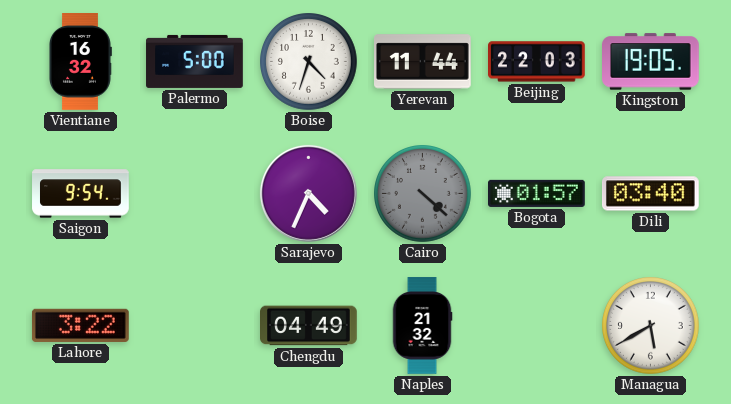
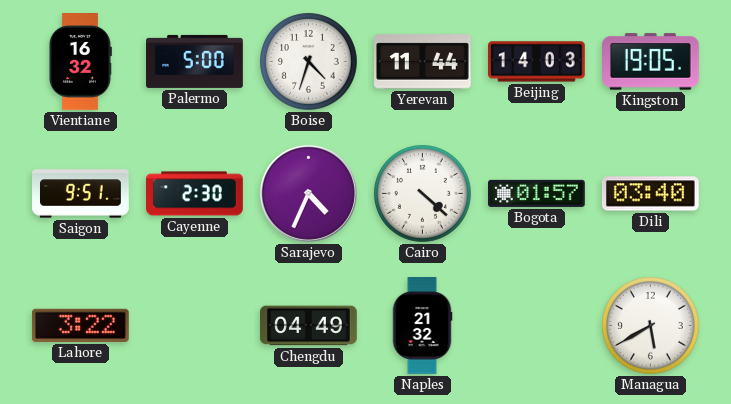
Beijing: 22:03 -> 14:03
Saigon: 9:54 -> 9:51
Cayenne: none -> 2:30
Cairo dial: grey -> white
